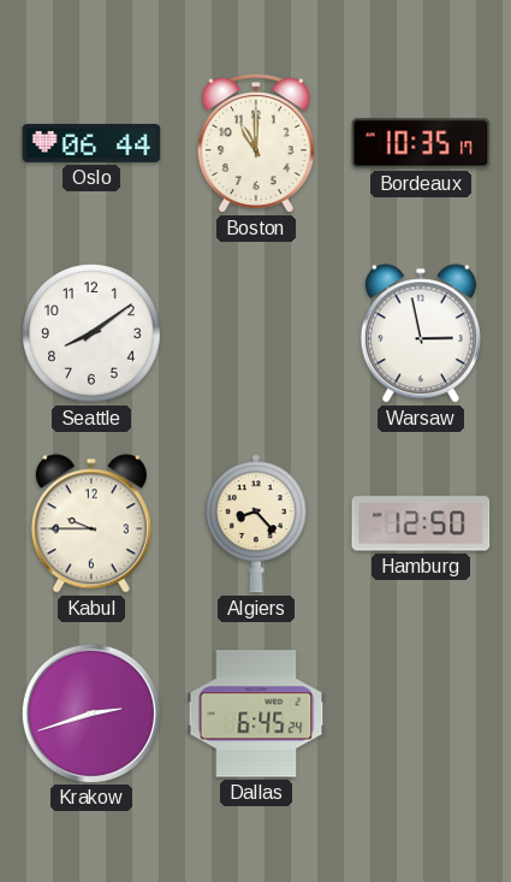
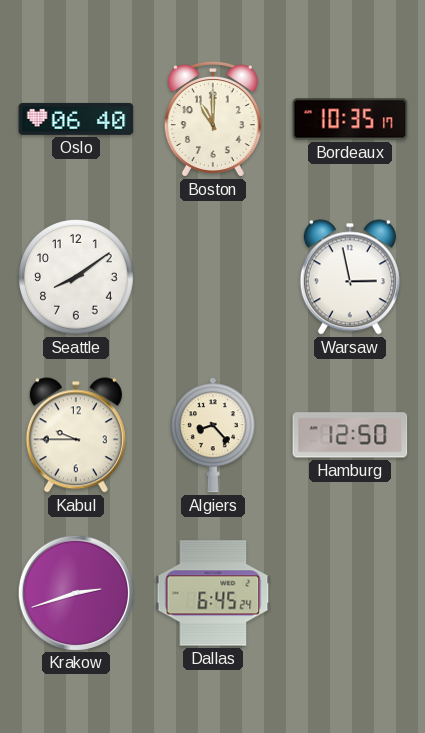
Oslo: 06:44 -> 06:40
